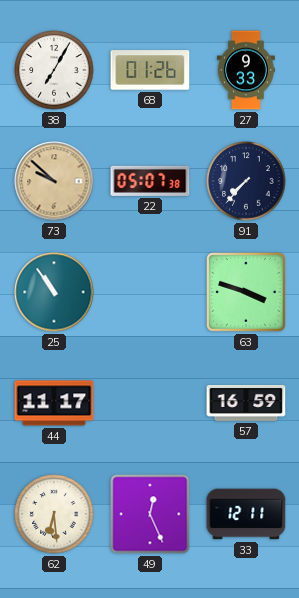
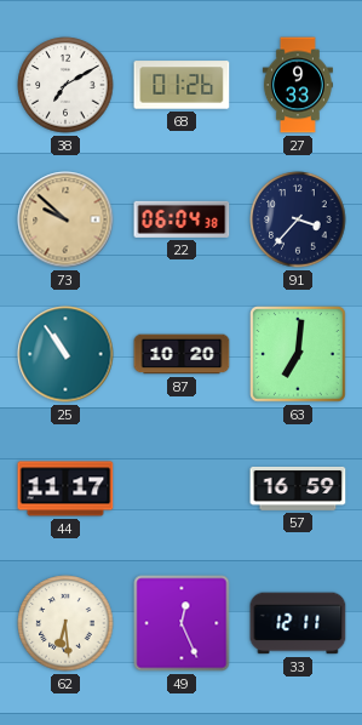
38: 7:05 -> 7:10
22: 05:07 -> 06:04
91: 7:37 -> 3:37
87: none -> 10:20
63: 3:48 -> 7:01
